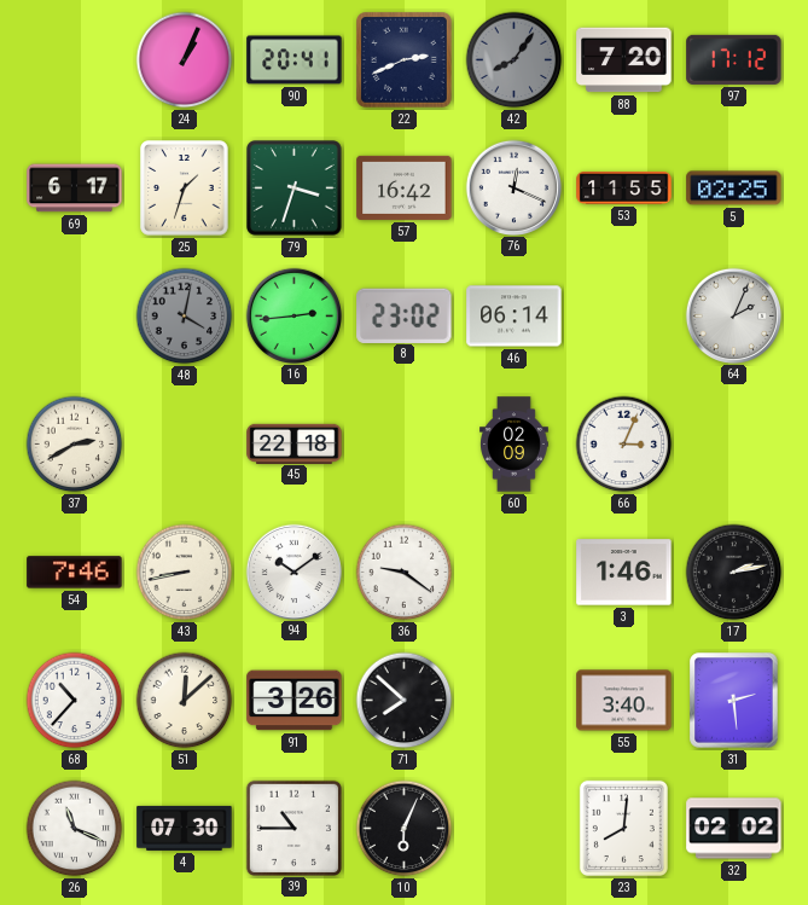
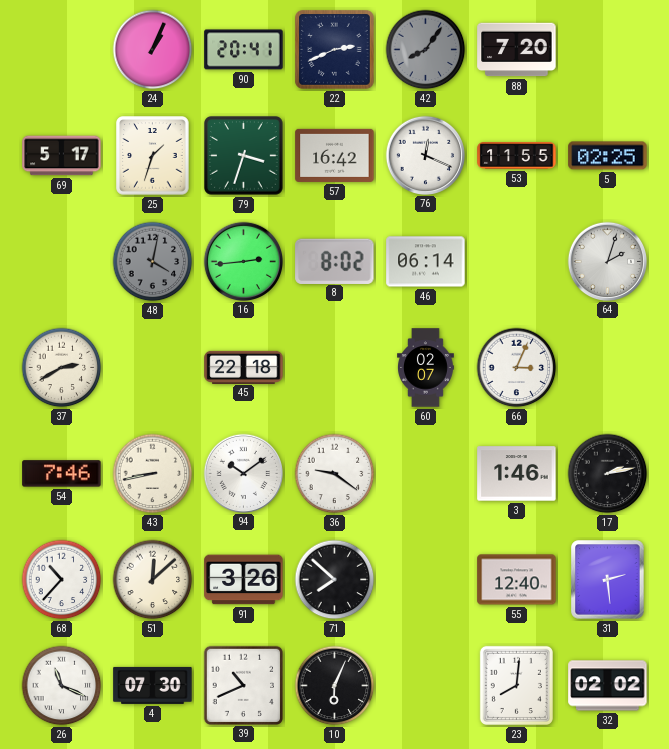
97: 17:12 -> none
69: 6:17 -> 5:17
8: 23:02 -> 8:02
64: 2:04 -> 2:03
60: 02:09 -> 02:07
55: 3:40 -> 12:40
39: 10:45 -> 10:41
